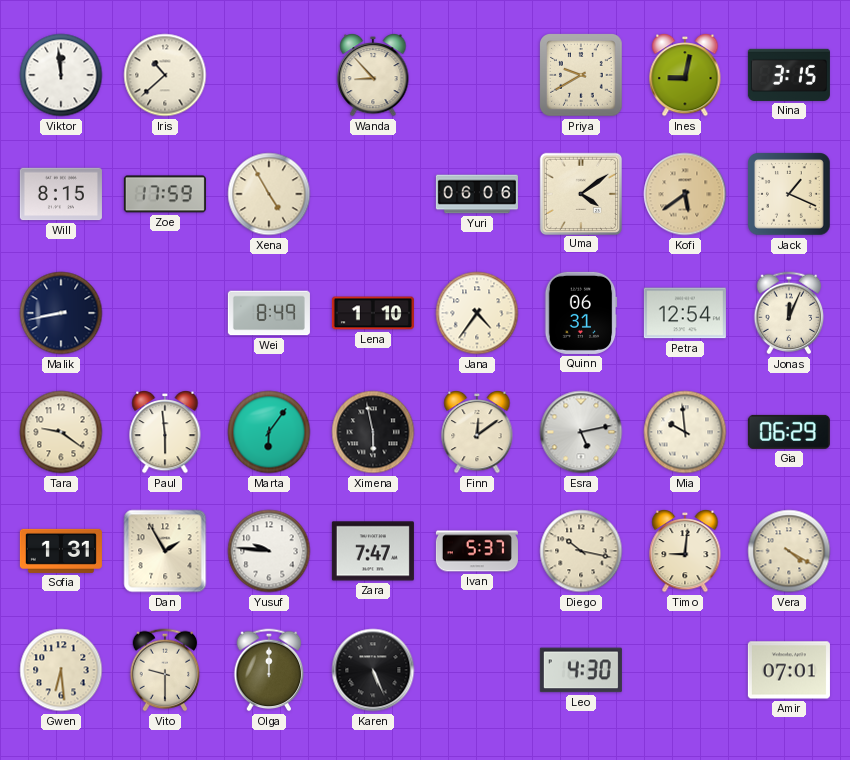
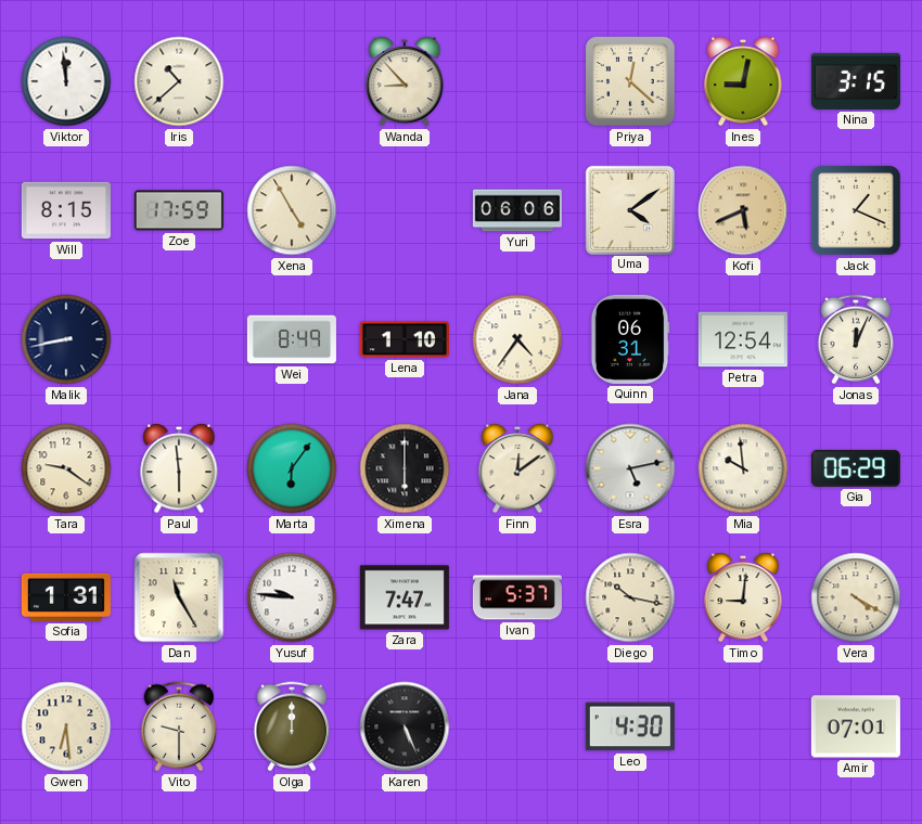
Priya: 9:40 -> 12:22
Kofi: 5:39 -> 5:41
Ximena: 5:58 -> 6:00
Dan: 1:55 -> 11:25
